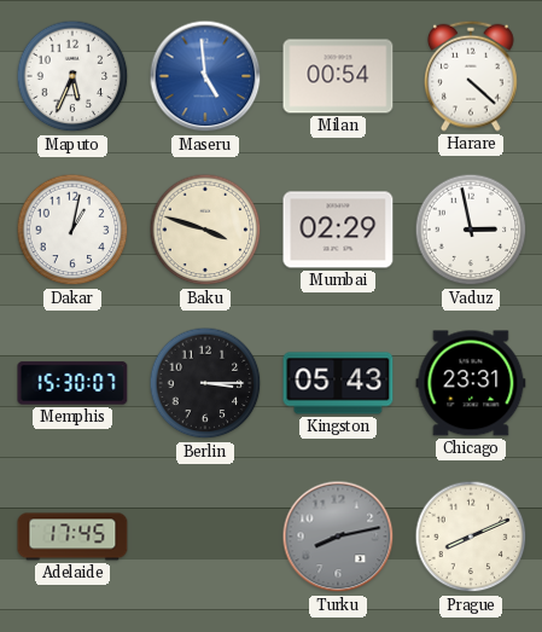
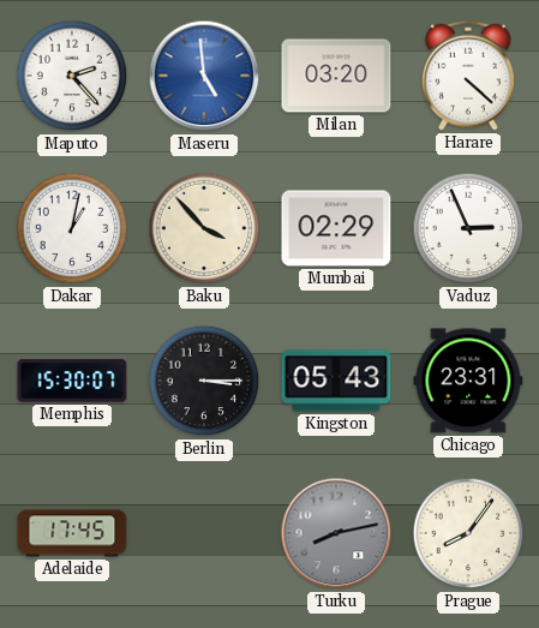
Maputo: 5:34 -> 2:23
Milan: 00:54 -> 03:20
Baku: 3:48 -> 3:53
Vaduz: 2:58 -> 2:56
Prague: 8:11 -> 8:06
